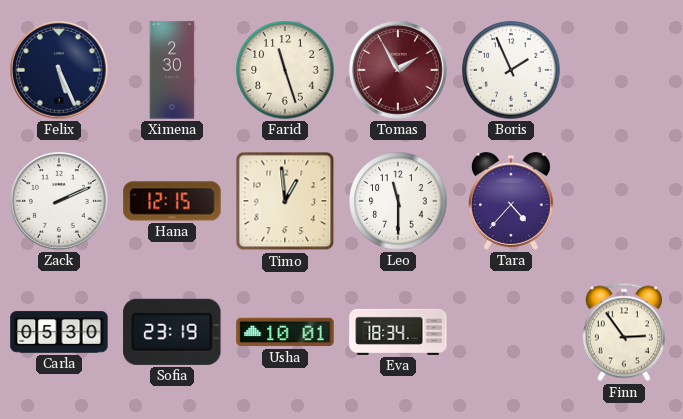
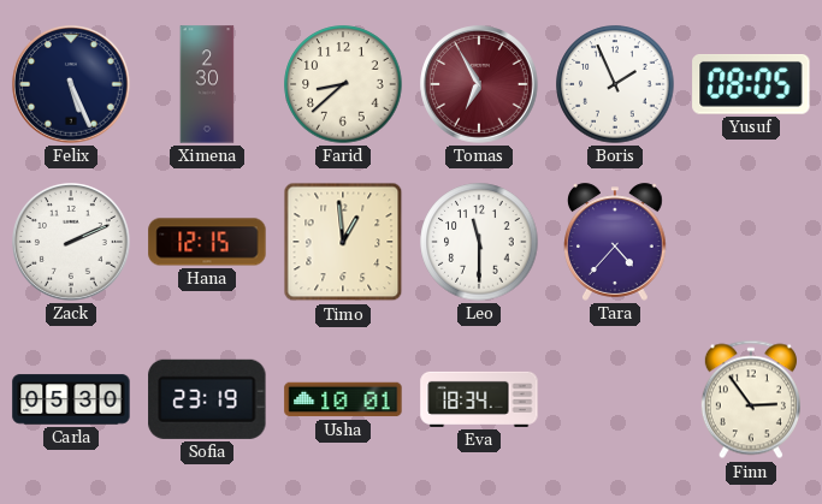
Farid: 11:27 -> 8:38
Tomas: 1:55 -> 6:55
Yusuf: none -> 08:05
